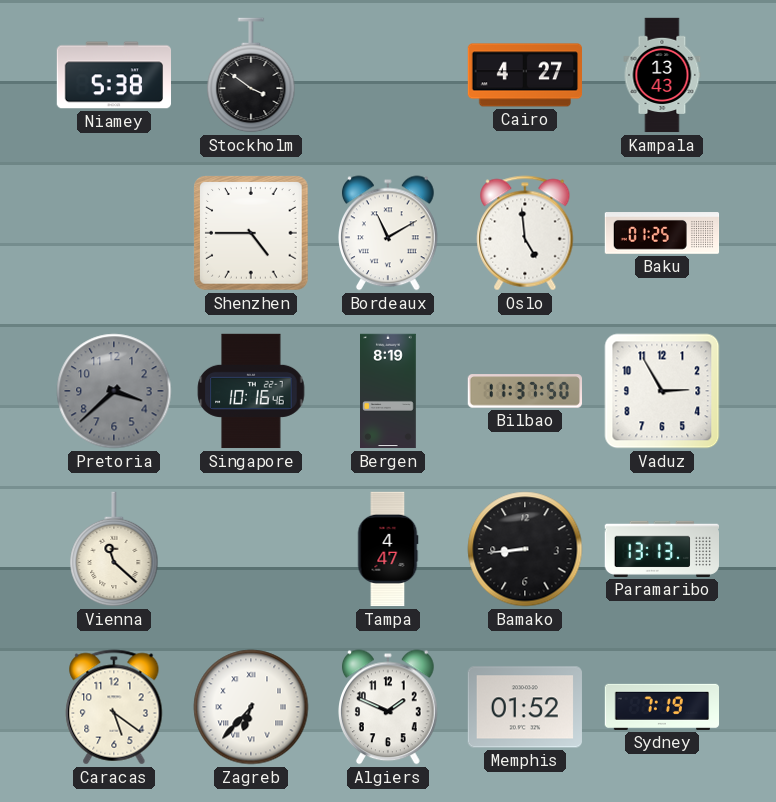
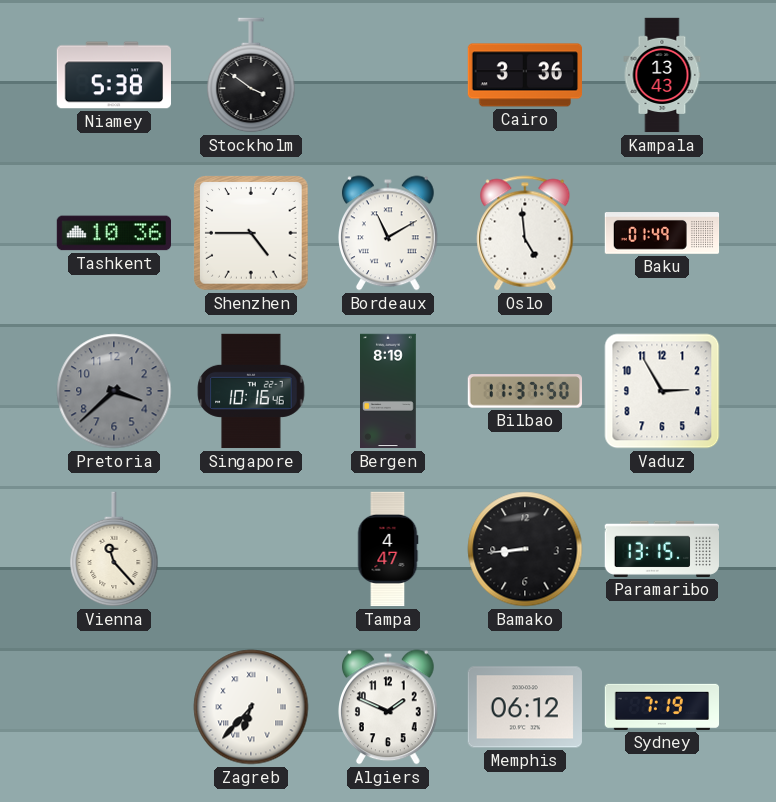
Cairo: 4:27 -> 3:36
Tashkent: none -> 10:36
Baku: 01:25 -> 01:49
Vienna: 11:22 -> 11:23
Paramaribo: 13:13 -> 13:15
Caracas: 5:21 -> none
Memphis: 01:52 -> 06:12
